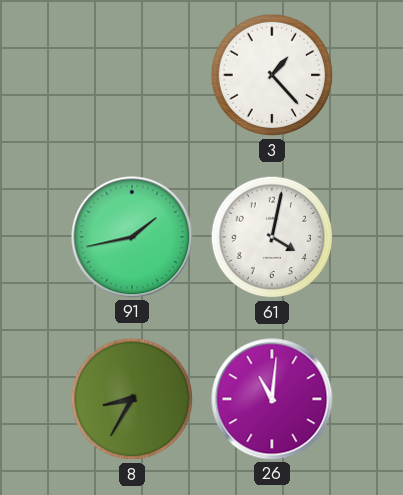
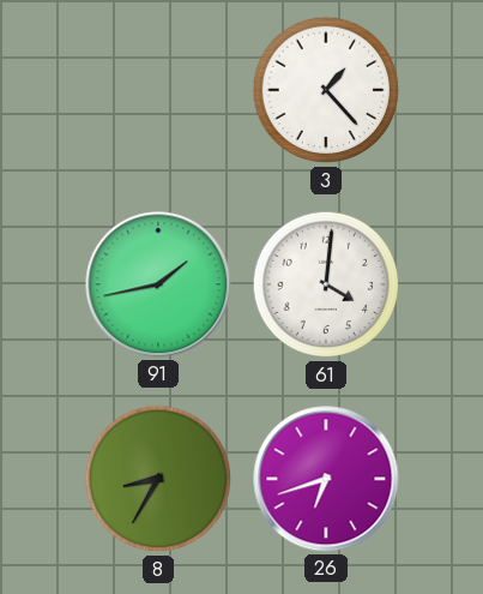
61: 4:02 -> 4:01
26: 11:01 -> 6:42
